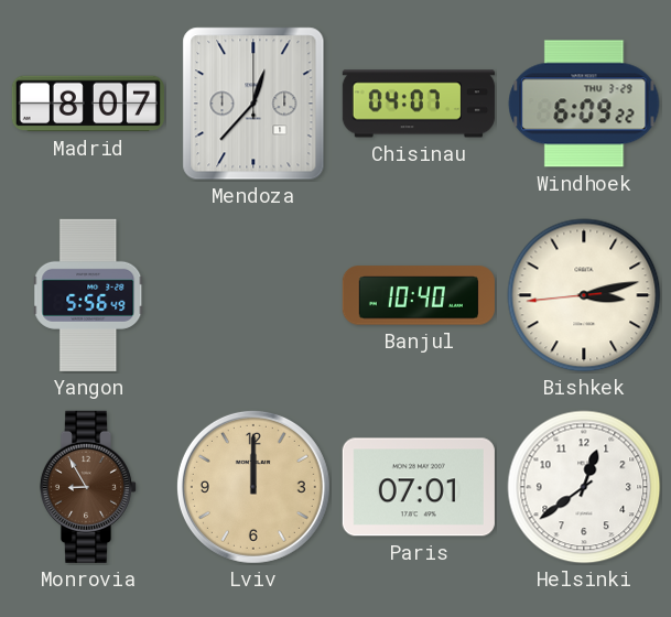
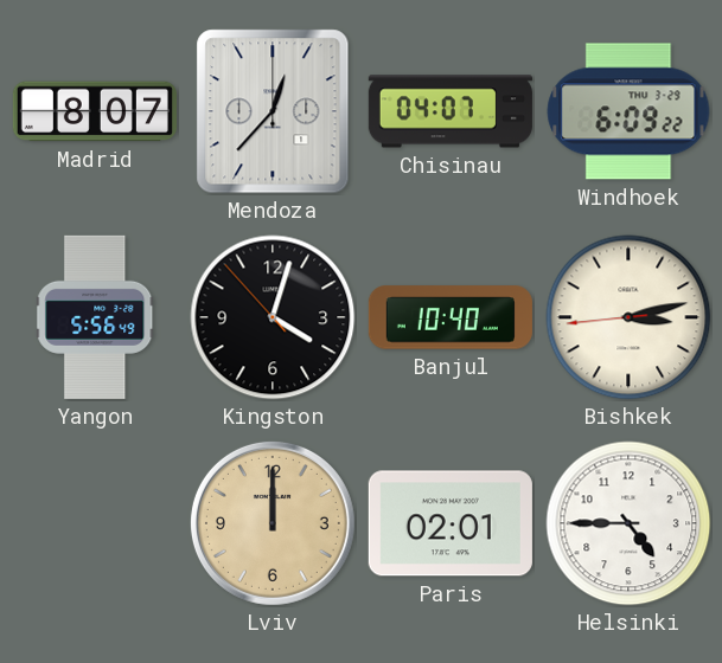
Kingston: none -> 4:02
Monrovia: 8:55 -> none
Paris: 07:01 -> 02:01
Helsinki: 12:39 -> 4:45
